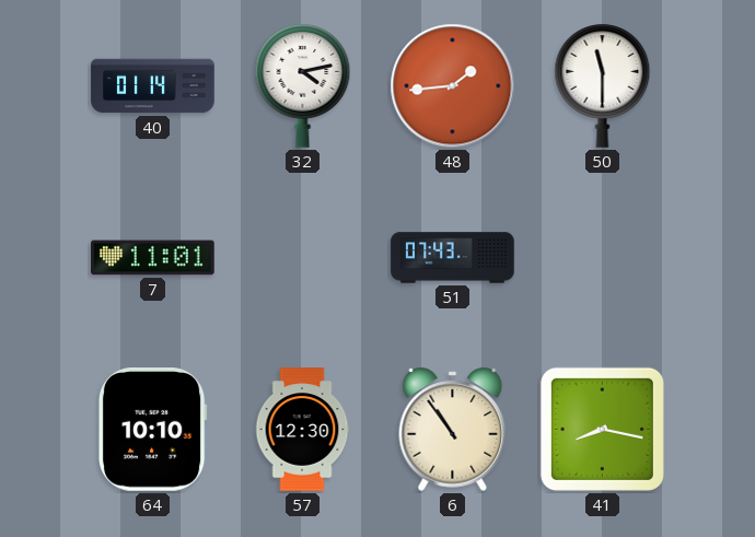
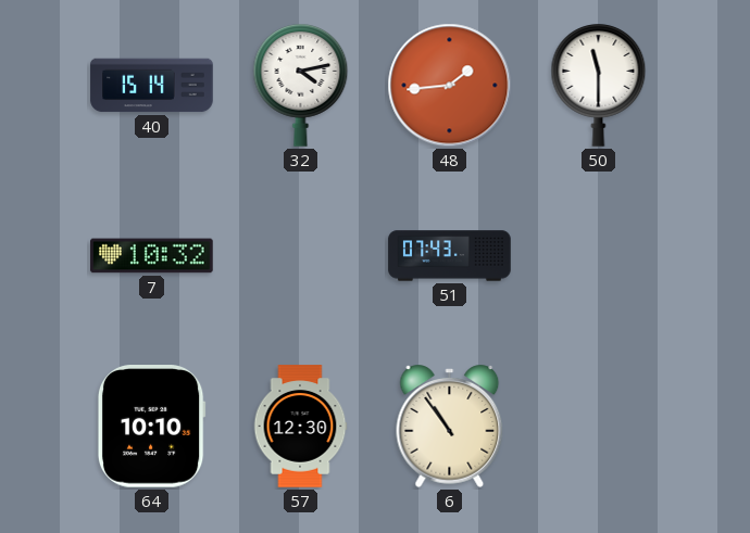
40: 01:14 -> 15:14
7: 11:01 -> 10:32
41: 8:17 -> none
